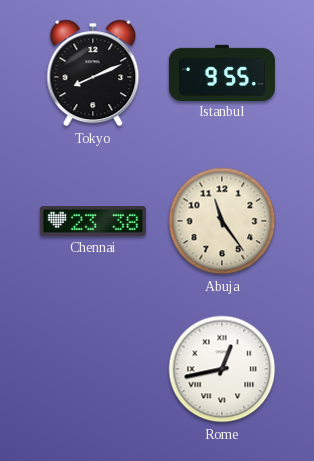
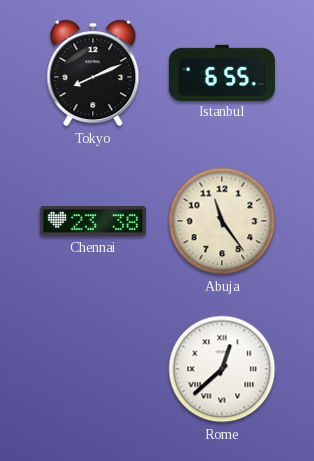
Istanbul: 9:55 -> 6:55
Rome: 12:43 -> 12:38
